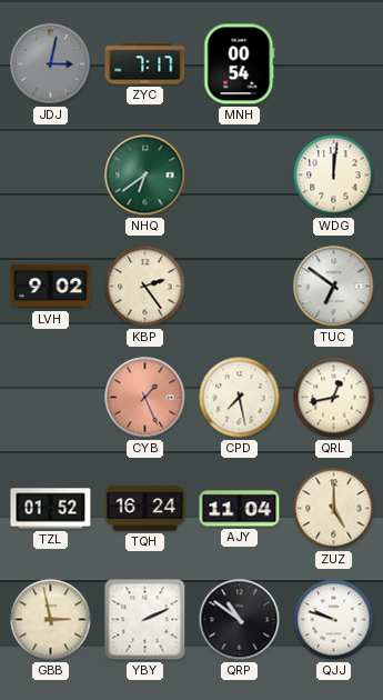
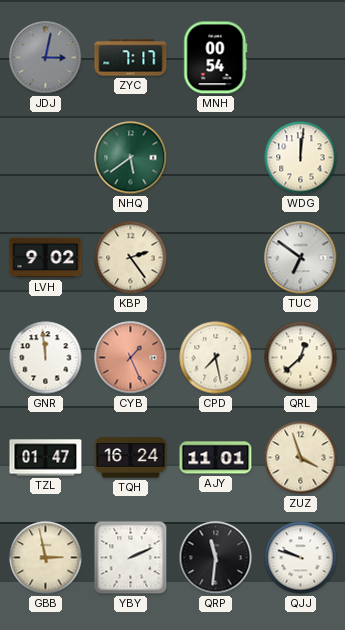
NHQ: 6:39 -> 5:39
GNR: none -> 11:59
QRL: 12:43 -> 12:38
TZL: 01:52 -> 01:47
AJY: 11:04 -> 11:01
ZUZ: 5:00 -> 3:57
QRP: 10:51 -> 11:31
